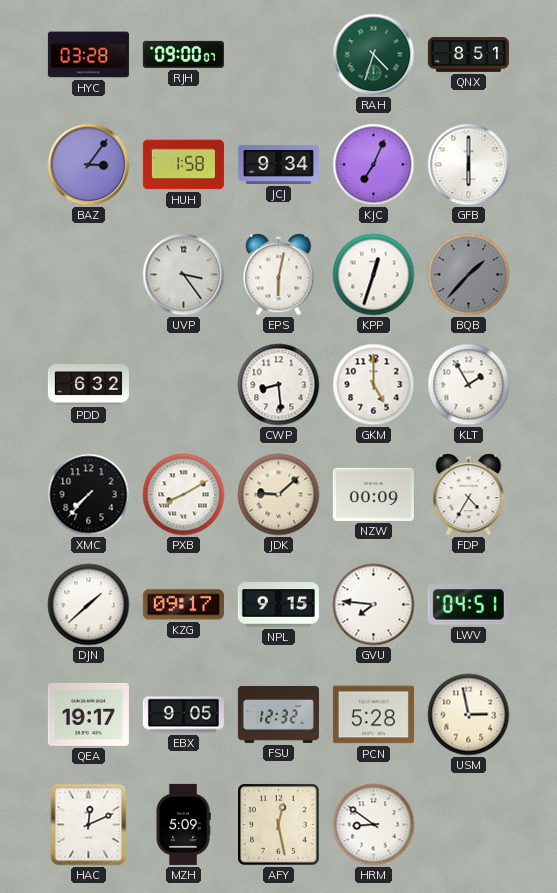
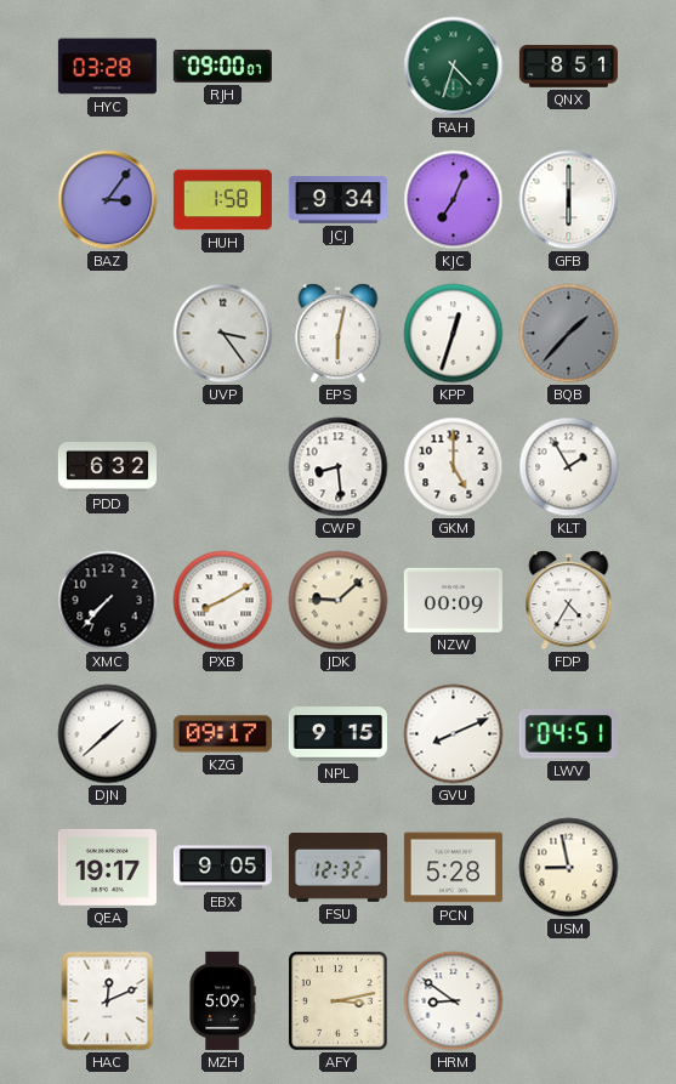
GVU: 7:46 -> 8:11
USM: 2:58 -> 8:58
AFY: 12:28 -> 3:13
